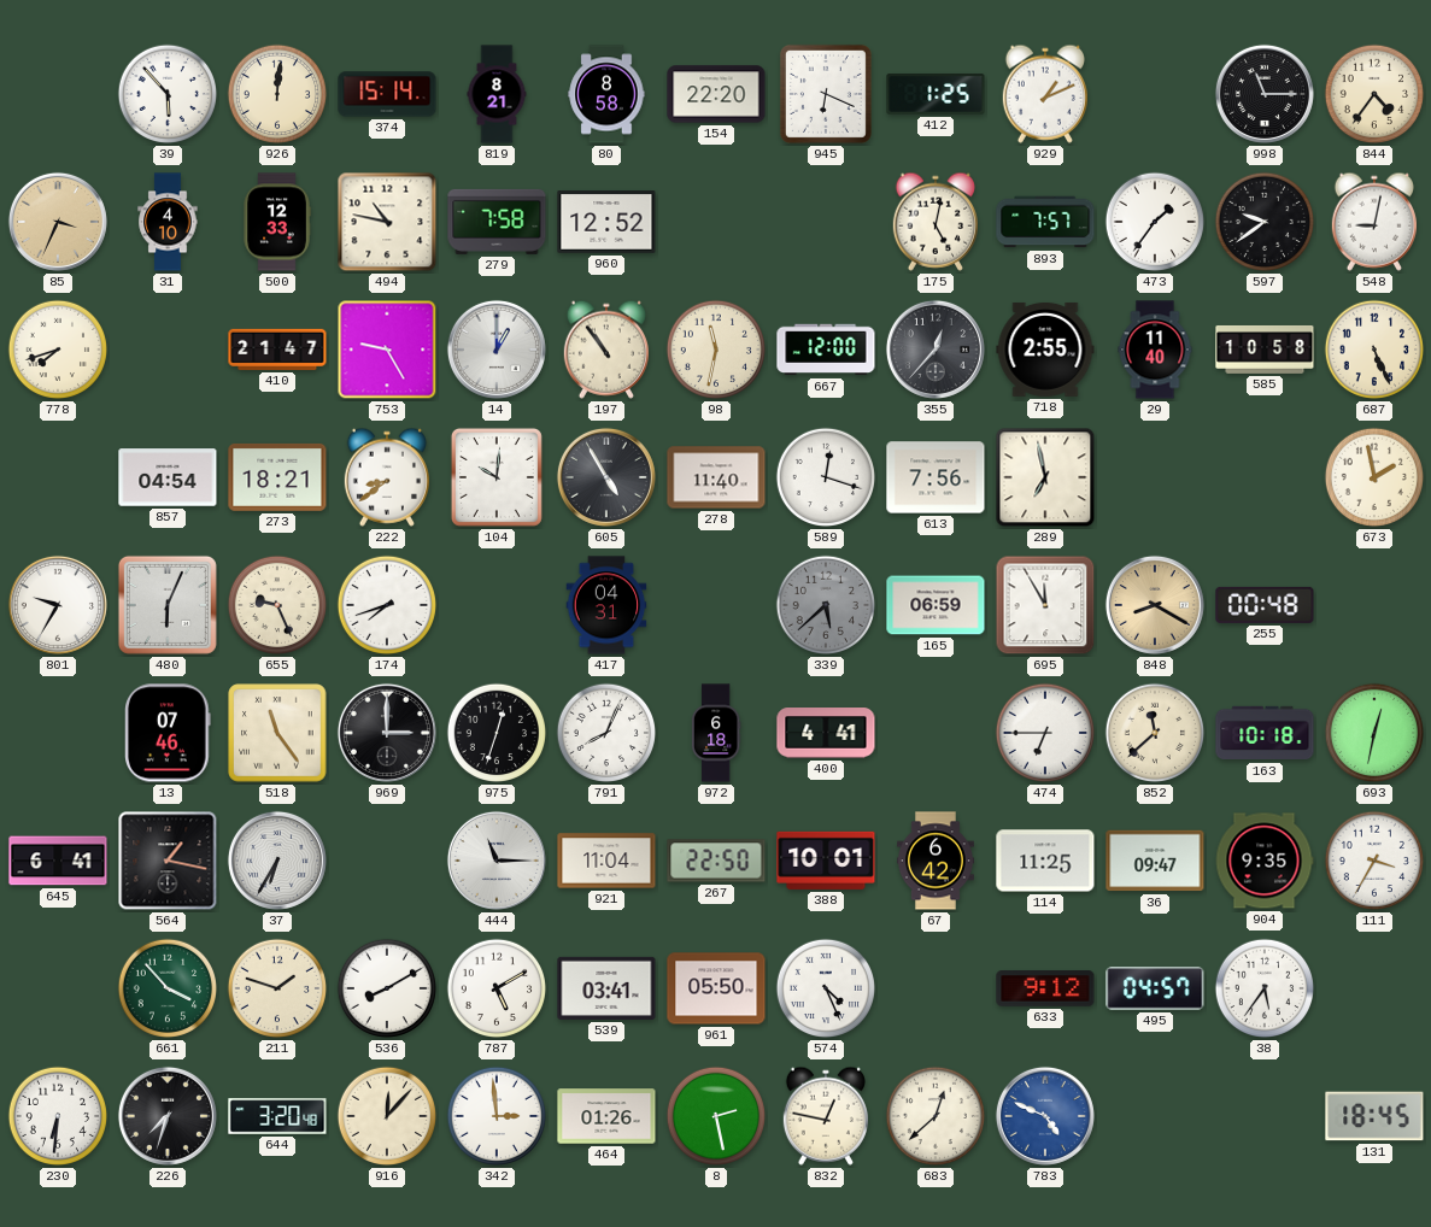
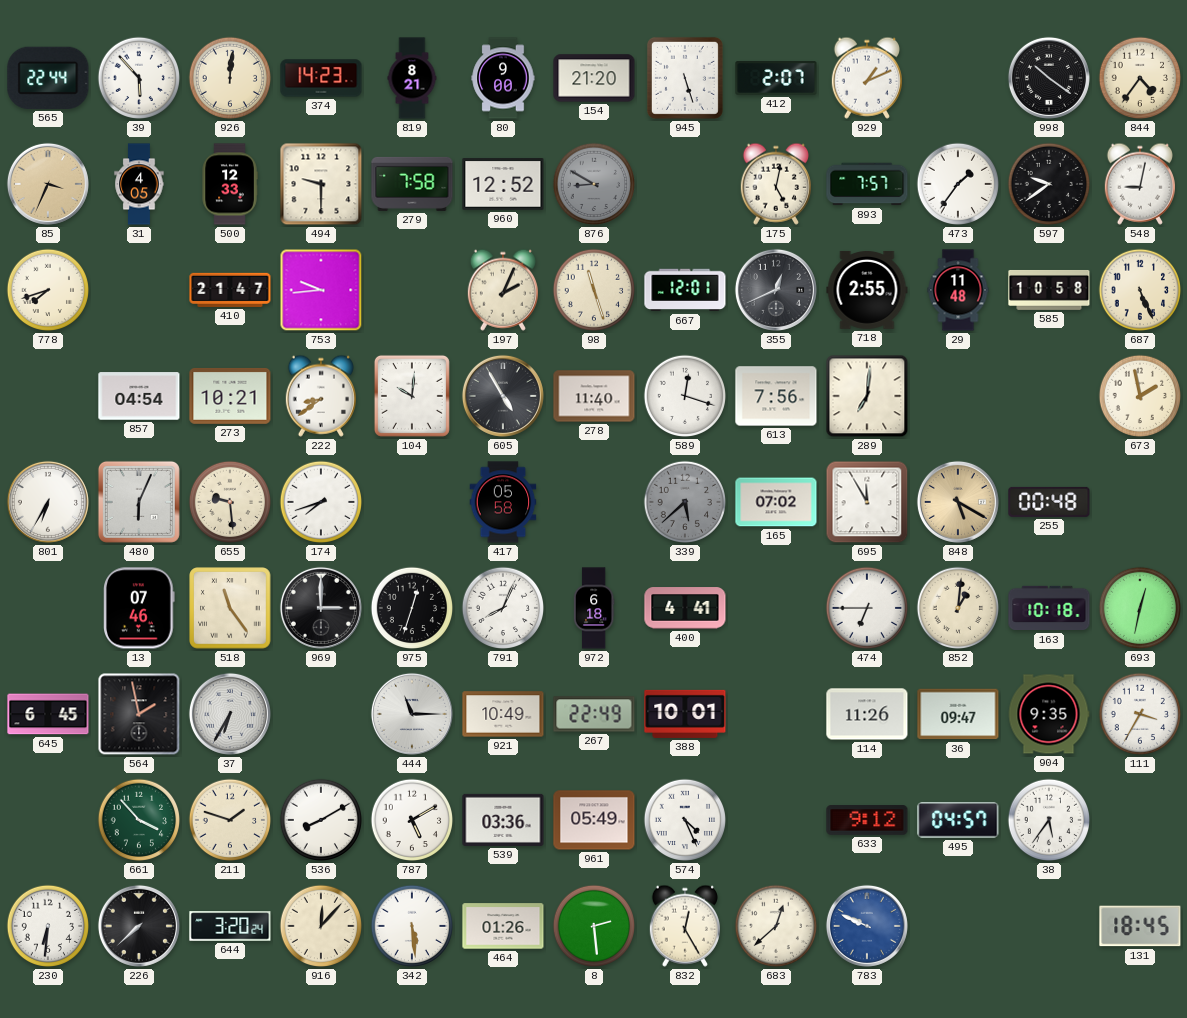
565: none -> 22:44
374: 15:14 -> 14:23
80: 8:58 -> 9:00
154: 22:20 -> 21:20
945: 6:19 -> 5:27
412: 1:25 -> 2:07
998: 11:15 -> 10:21
31: 4:10 -> 4:05
494: 10:47 -> 9:30
876: none -> 8:50
753: 9:25 -> 9:44
14: 1:00 -> none
197: 10:54 -> 2:04
98: 11:32 -> 11:27
667: 12:00 -> 12:01
355: 12:37 -> 12:41
29: 11:40 -> 11:48
273: 18:21 -> 10:21
289: 6:58 -> 7:01
801: 9:35 -> 6:35
655: 9:26 -> 9:29
417: 04:31 -> 05:58
165: 06:59 -> 07:02
848: 8:20 -> 5:20
852: 11:38 -> 1:01
645: 6:41 -> 6:45
564: 1:17 -> 1:58
921: 11:04 -> 10:49
267: 22:50 -> 22:49
67: 6:42 -> none
114: 11:25 -> 11:26
539: 03:41 -> 03:36
961: 05:50 -> 05:49
226: 7:33 -> 7:38
644: 3:20:48 -> 3:20:24
342: 2:59 -> 5:29
8: 2:28 -> 2:29
832: 12:47 -> 12:25
783: 4:49 -> 9:49
